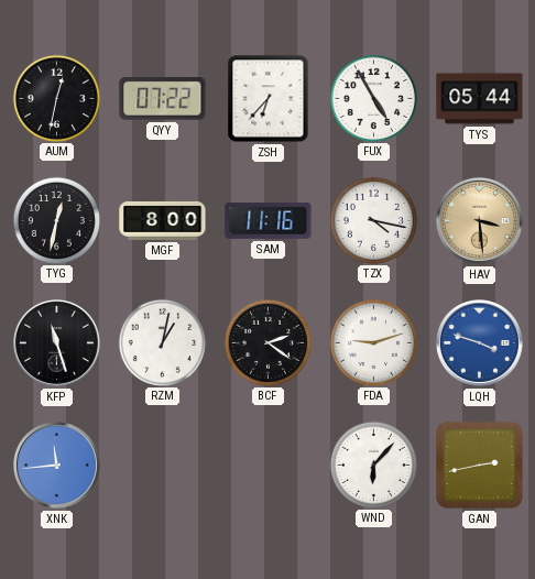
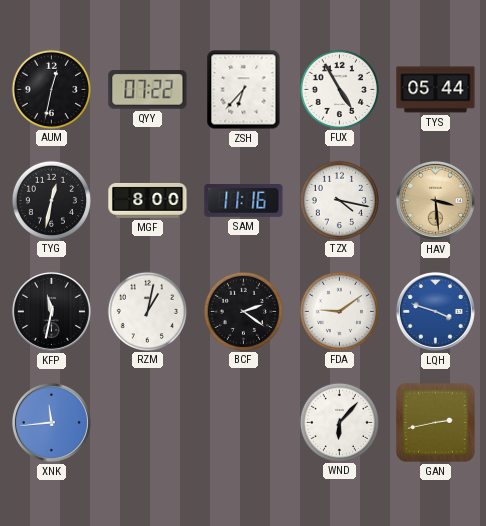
KFP: 11:27 -> 11:32
FDA: 9:12 -> 9:09
